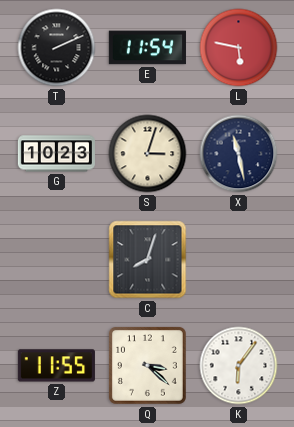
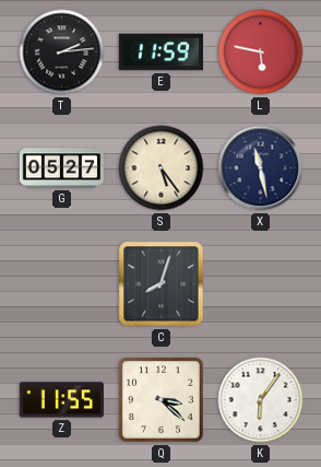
T: 2:11 -> 2:14
E: 11:54 -> 11:59
G: 10:23 -> 05:27
S: 3:03 -> 5:24
